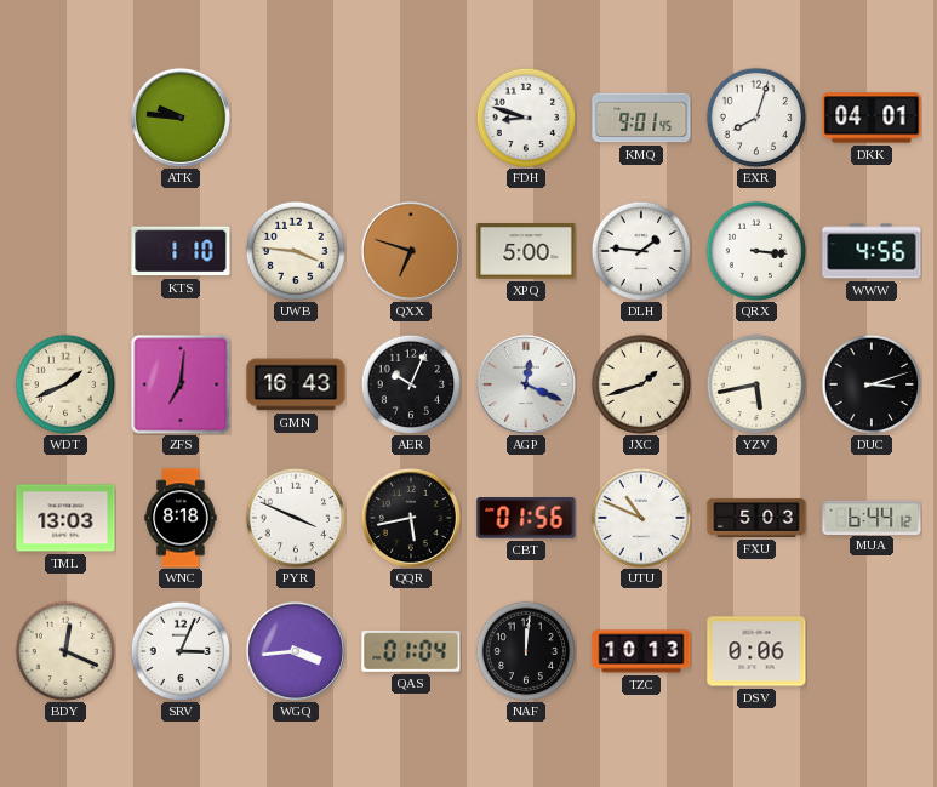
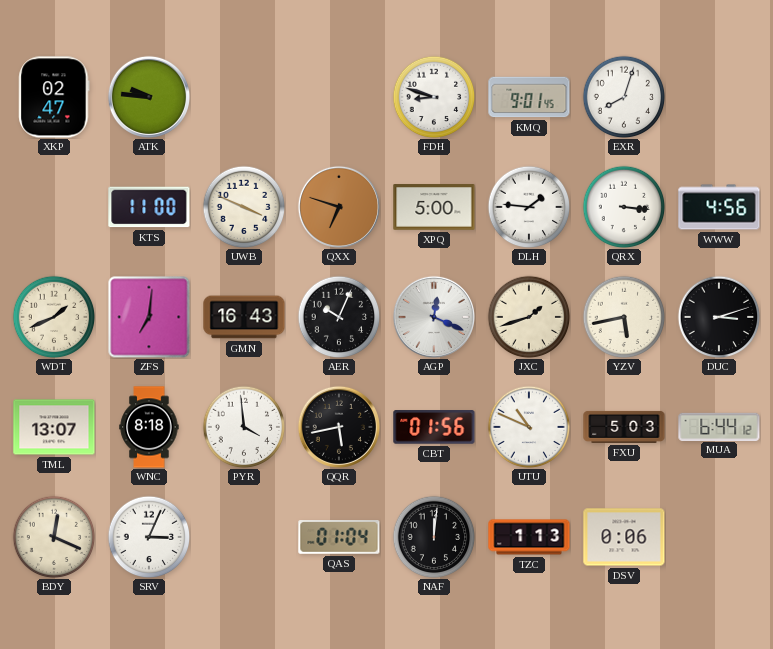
XKP: none -> 02:47
DKK: 04:01 -> none
KTS: 1:10 -> 11:00
UWB: 3:46 -> 3:49
TML: 13:03 -> 13:07
PYR: 3:49 -> 3:59
WGQ: 3:44 -> none
TZC: 10:13 -> 1:13
